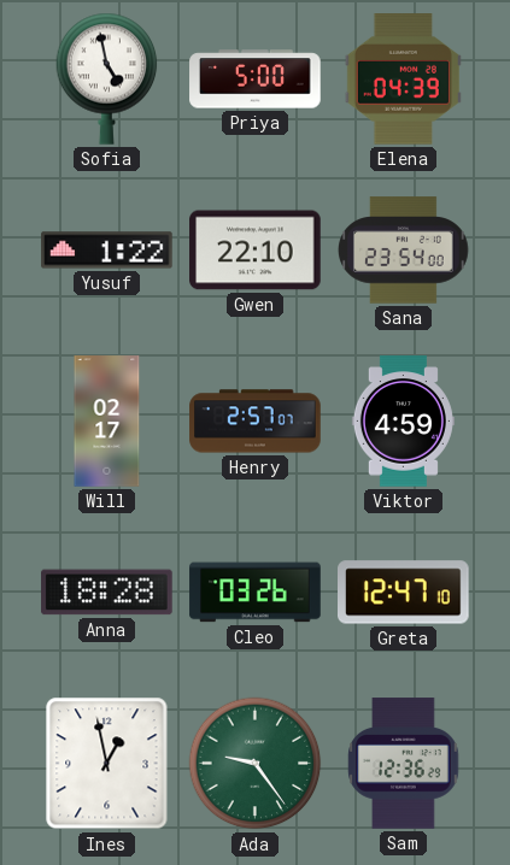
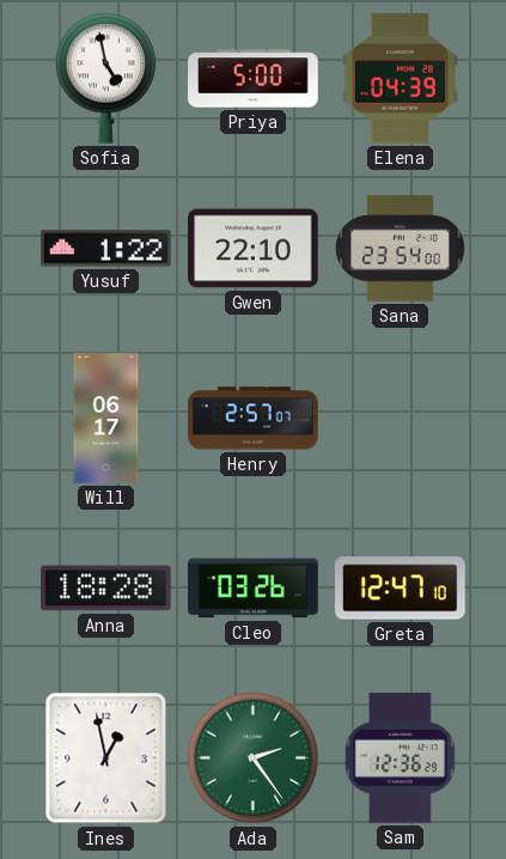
Will: 02:17 -> 06:17
Viktor: 4:59 -> none
Ada: 9:24 -> 2:24
